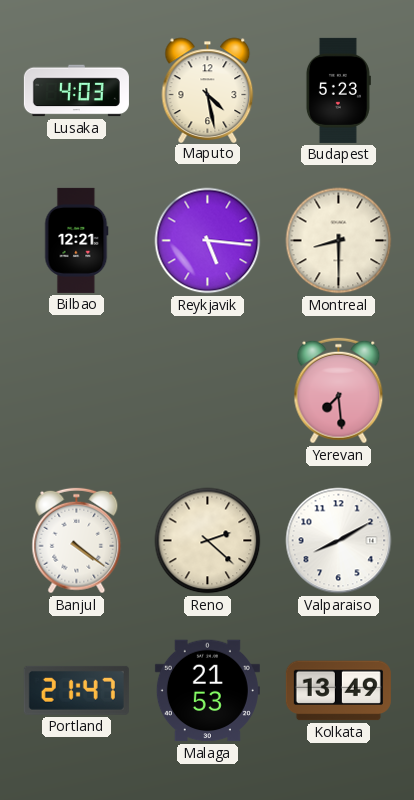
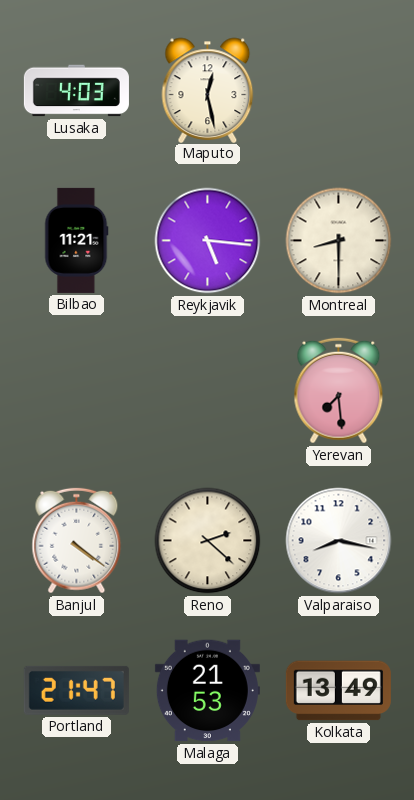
Maputo: 4:28 -> 12:28
Budapest: 5:23 -> none
Bilbao: 12:21 -> 11:21
Valparaiso: 8:10 -> 8:17
